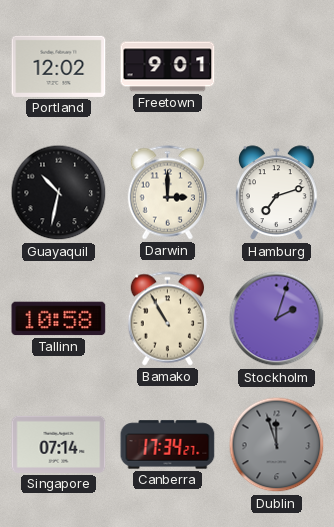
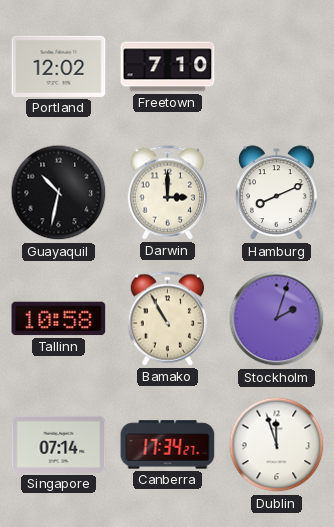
Freetown: 9:01 -> 7:10
Hamburg: 7:12 -> 8:11
Dublin dial: grey -> white
